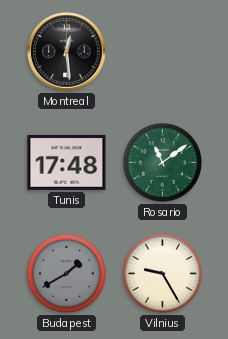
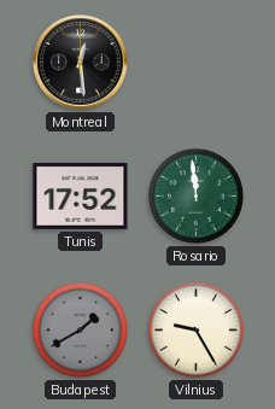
Tunis: 17:48 -> 17:52
Rosario: 11:09 -> 11:59
